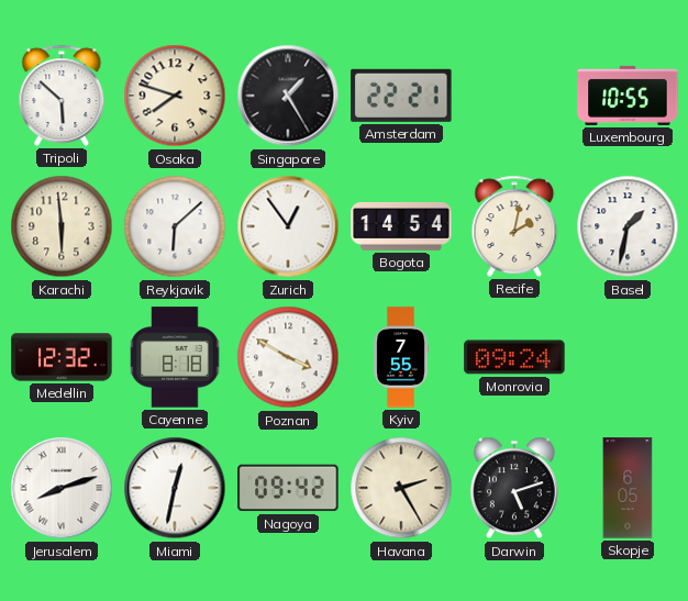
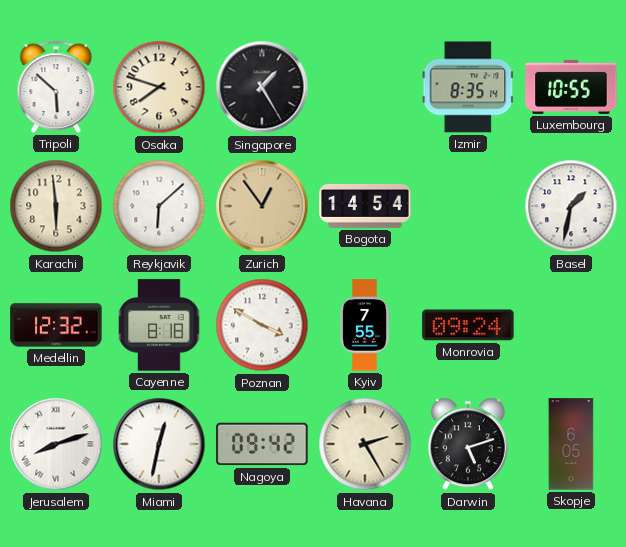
Amsterdam: 22:21 -> none
Izmir: none -> 8:35
Zurich dial: white -> champagne
Recife: 2:02 -> none
